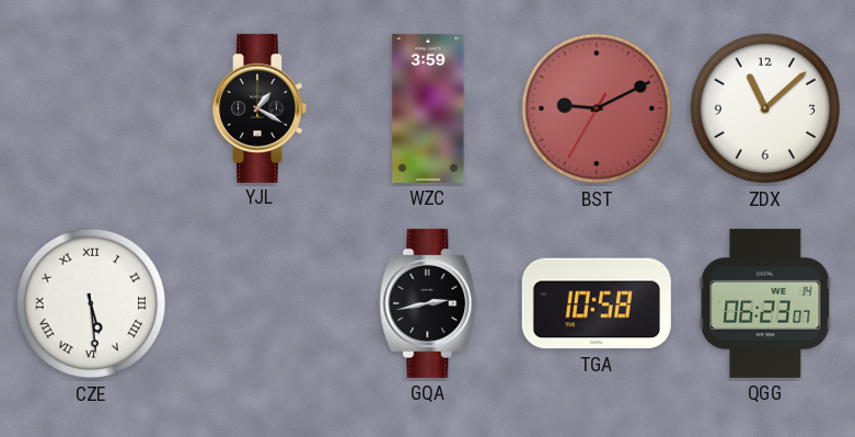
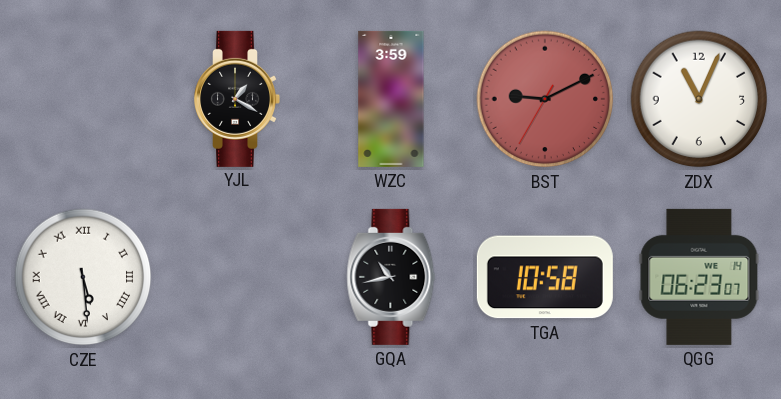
ZDX: 11:08 -> 11:04
GQA: 2:43 -> 10:43
